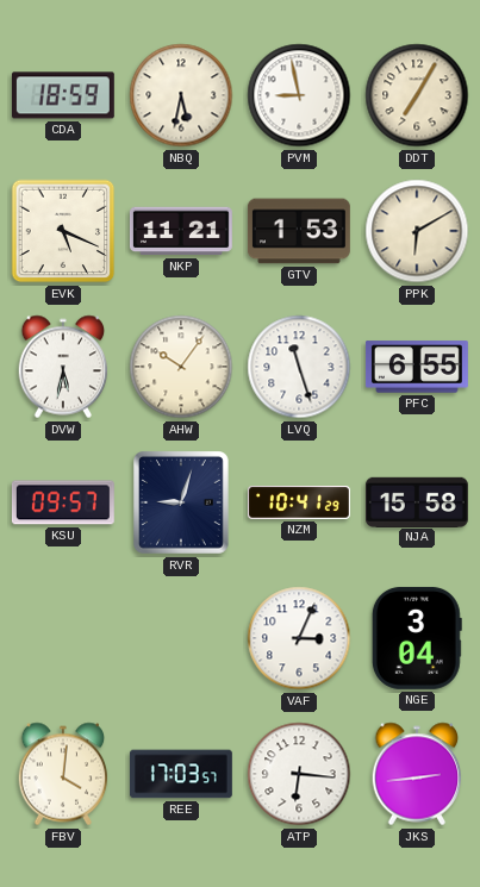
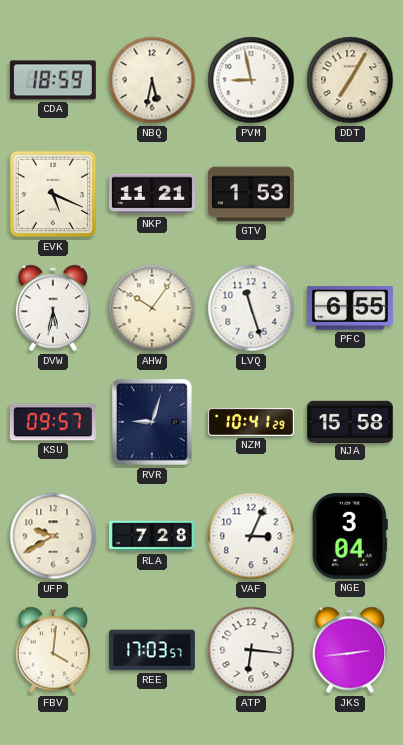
PPK: 6:10 -> none
UFP: none -> 9:40
RLA: none -> 7:28
